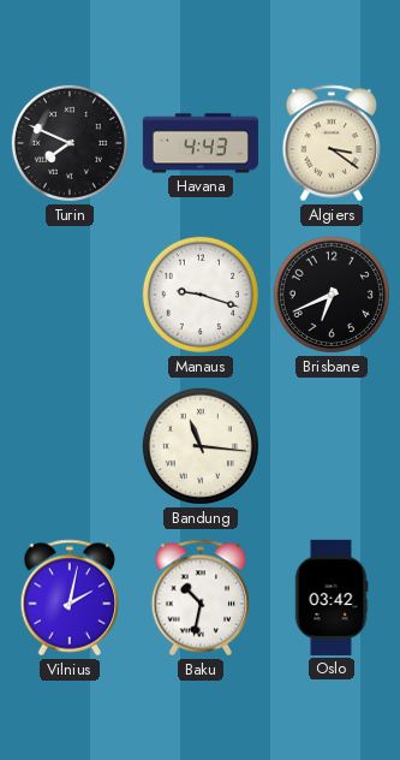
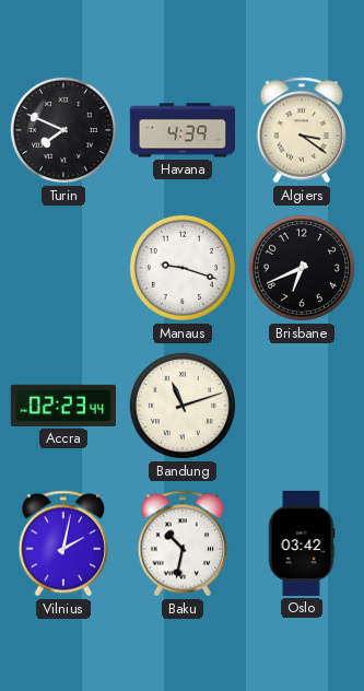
Havana: 4:43 -> 4:39
Accra: none -> 02:23
Bandung: 11:16 -> 11:12
